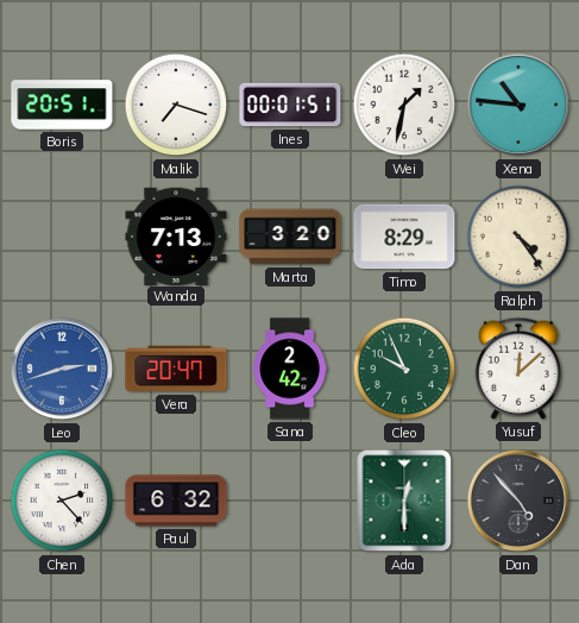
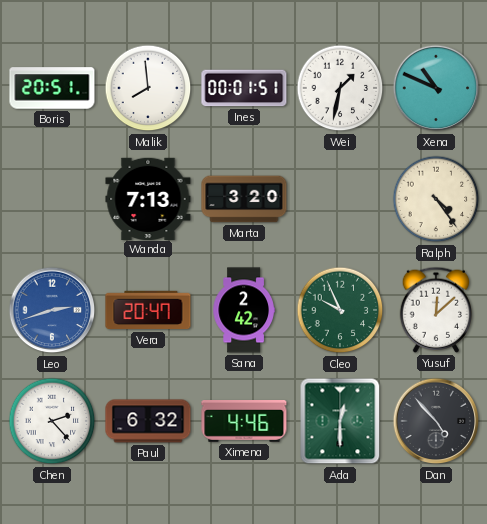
Malik: 7:18 -> 7:59
Xena: 10:46 -> 10:49
Timo: 8:29 -> none
Ximena: none -> 4:46
